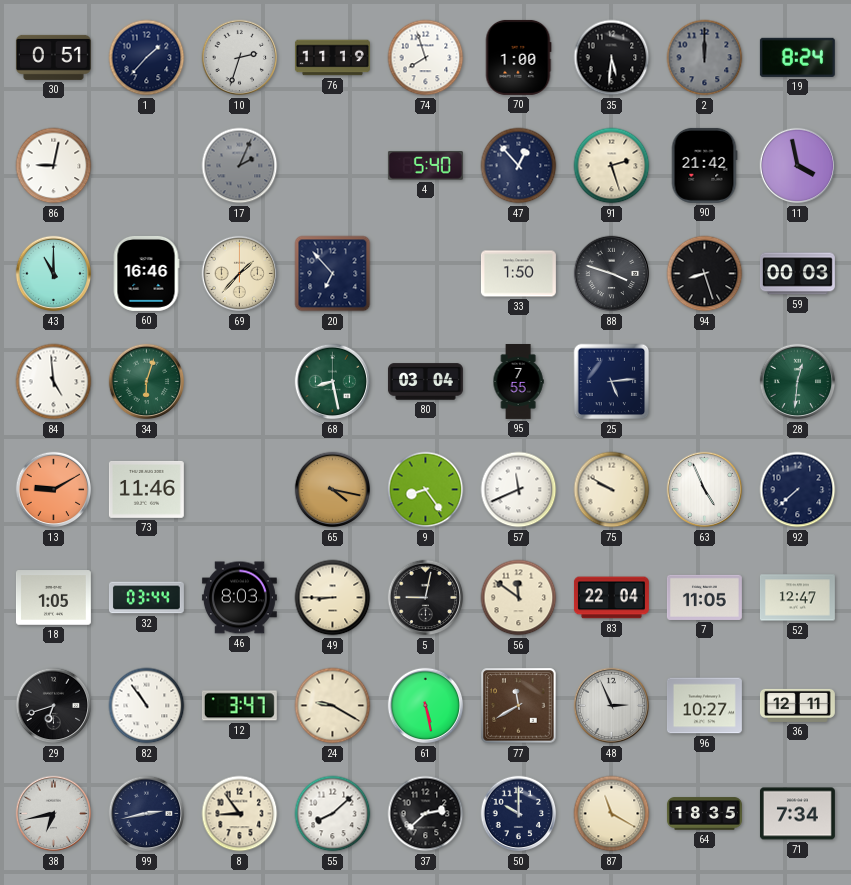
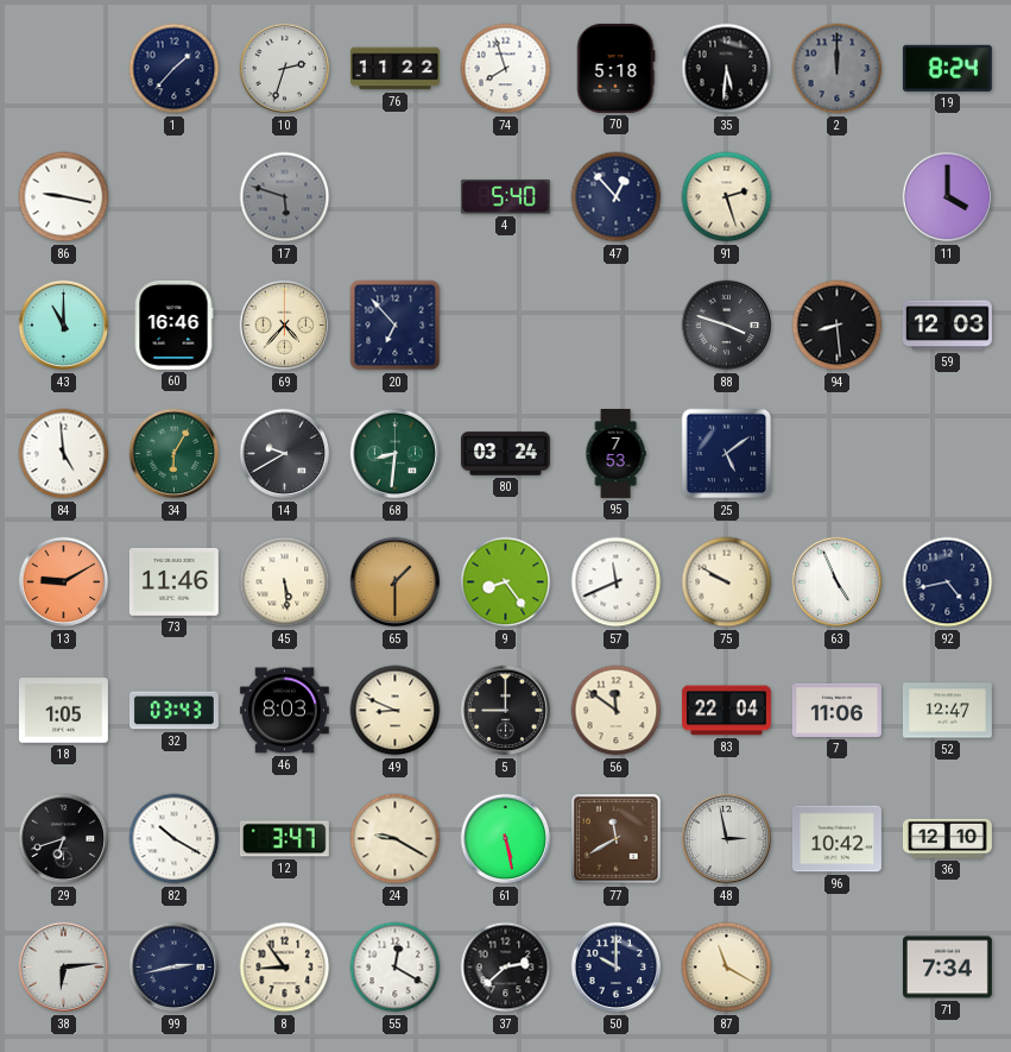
30: 0:51 -> none
76: 11:19 -> 11:22
70: 1:00 -> 5:18
86: 9:02 -> 9:17
17: 2:04 -> 5:48
90: 21:42 -> none
11: 3:58 -> 4:00
69: 1:37 -> 4:37
33: 1:50 -> none
94: 8:27 -> 8:29
59: 00:03 -> 12:03
34: 6:03 -> 6:05
14: none -> 9:40
68: 8:28 -> 8:31
80: 03:04 -> 03:24
95: 7:55 -> 7:53
25: 5:14 -> 5:09
28: 12:31 -> none
45: none -> 5:29
65: 4:17 -> 1:30
92: 7:38 -> 4:43
32: 03:44 -> 03:43
49: 8:45 -> 8:49
5: 9:02 -> 9:00
7: 11:05 -> 11:06
82: 10:54 -> 10:20
48: 2:56 -> 2:58
96: 10:27 -> 10:42
36: 12:11 -> 12:10
38: 6:43 -> 6:14
55: 8:08 -> 12:20
64: 18:35 -> none
